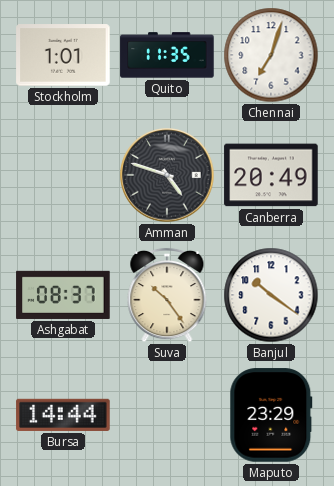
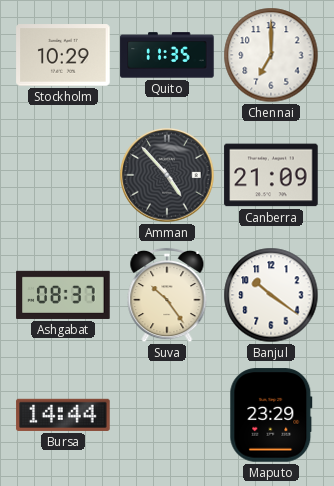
Stockholm: 1:01 -> 10:29
Chennai: 7:03 -> 7:00
Amman: 4:48 -> 4:53
Canberra: 20:49 -> 21:09
